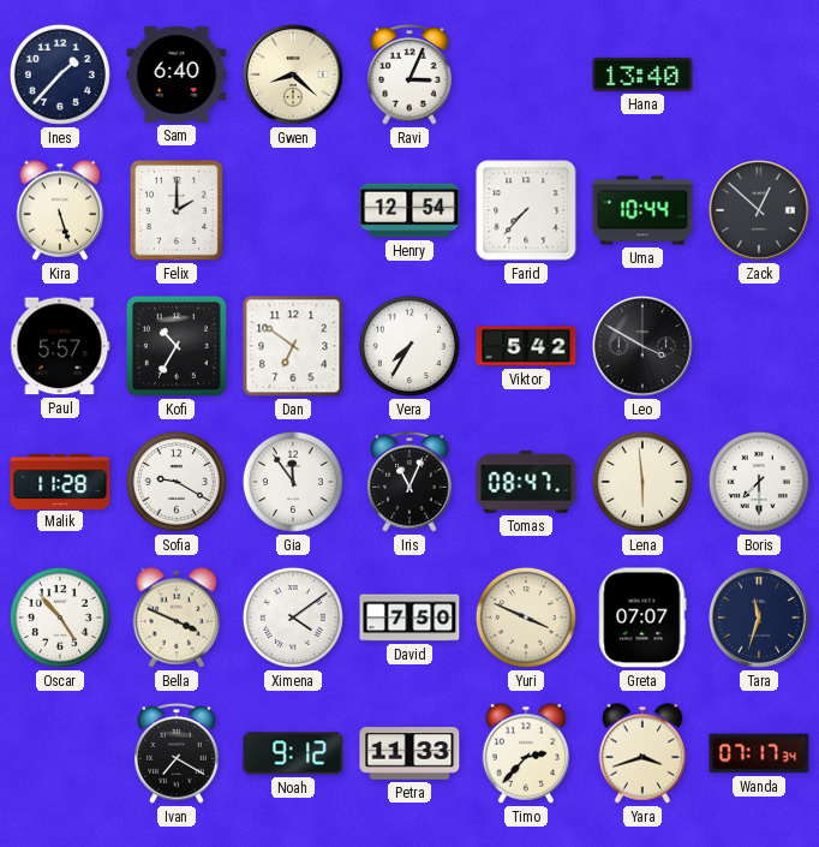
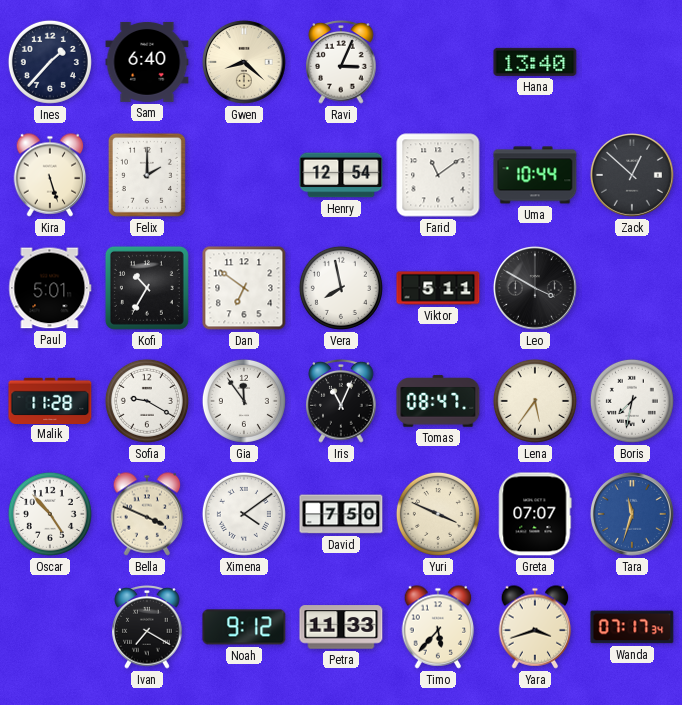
Farid: 7:37 -> 11:09
Paul: 5:57 -> 5:01
Vera: 7:35 -> 7:58
Viktor: 5:42 -> 5:11
Lena: 5:59 -> 5:36
Boris: 7:30 -> 7:32
Tara dial: navy -> blue
Timo: 2:37 -> 5:37
